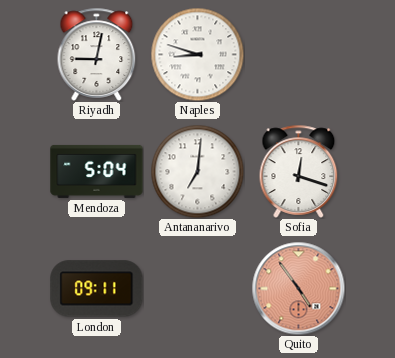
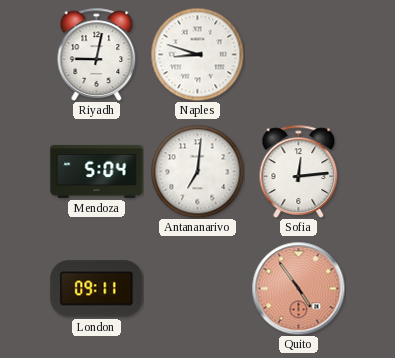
Sofia: 12:18 -> 12:14
